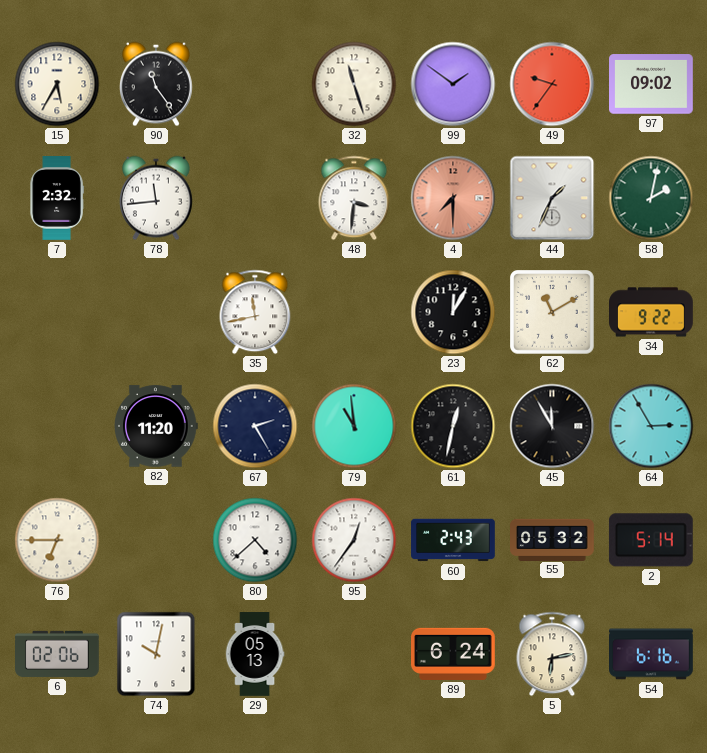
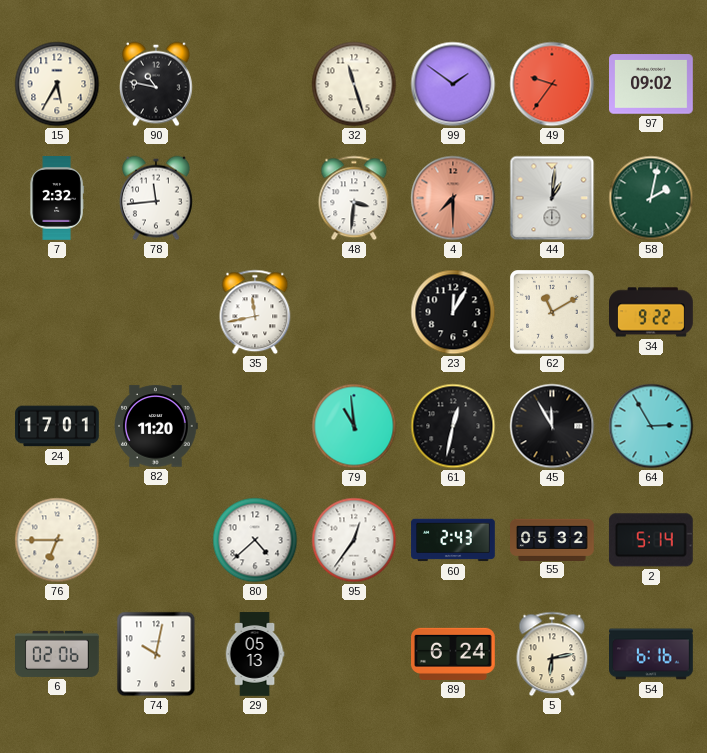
90: 11:24 -> 10:47
44: 1:34 -> 1:01
24: none -> 17:01
67: 2:25 -> none
